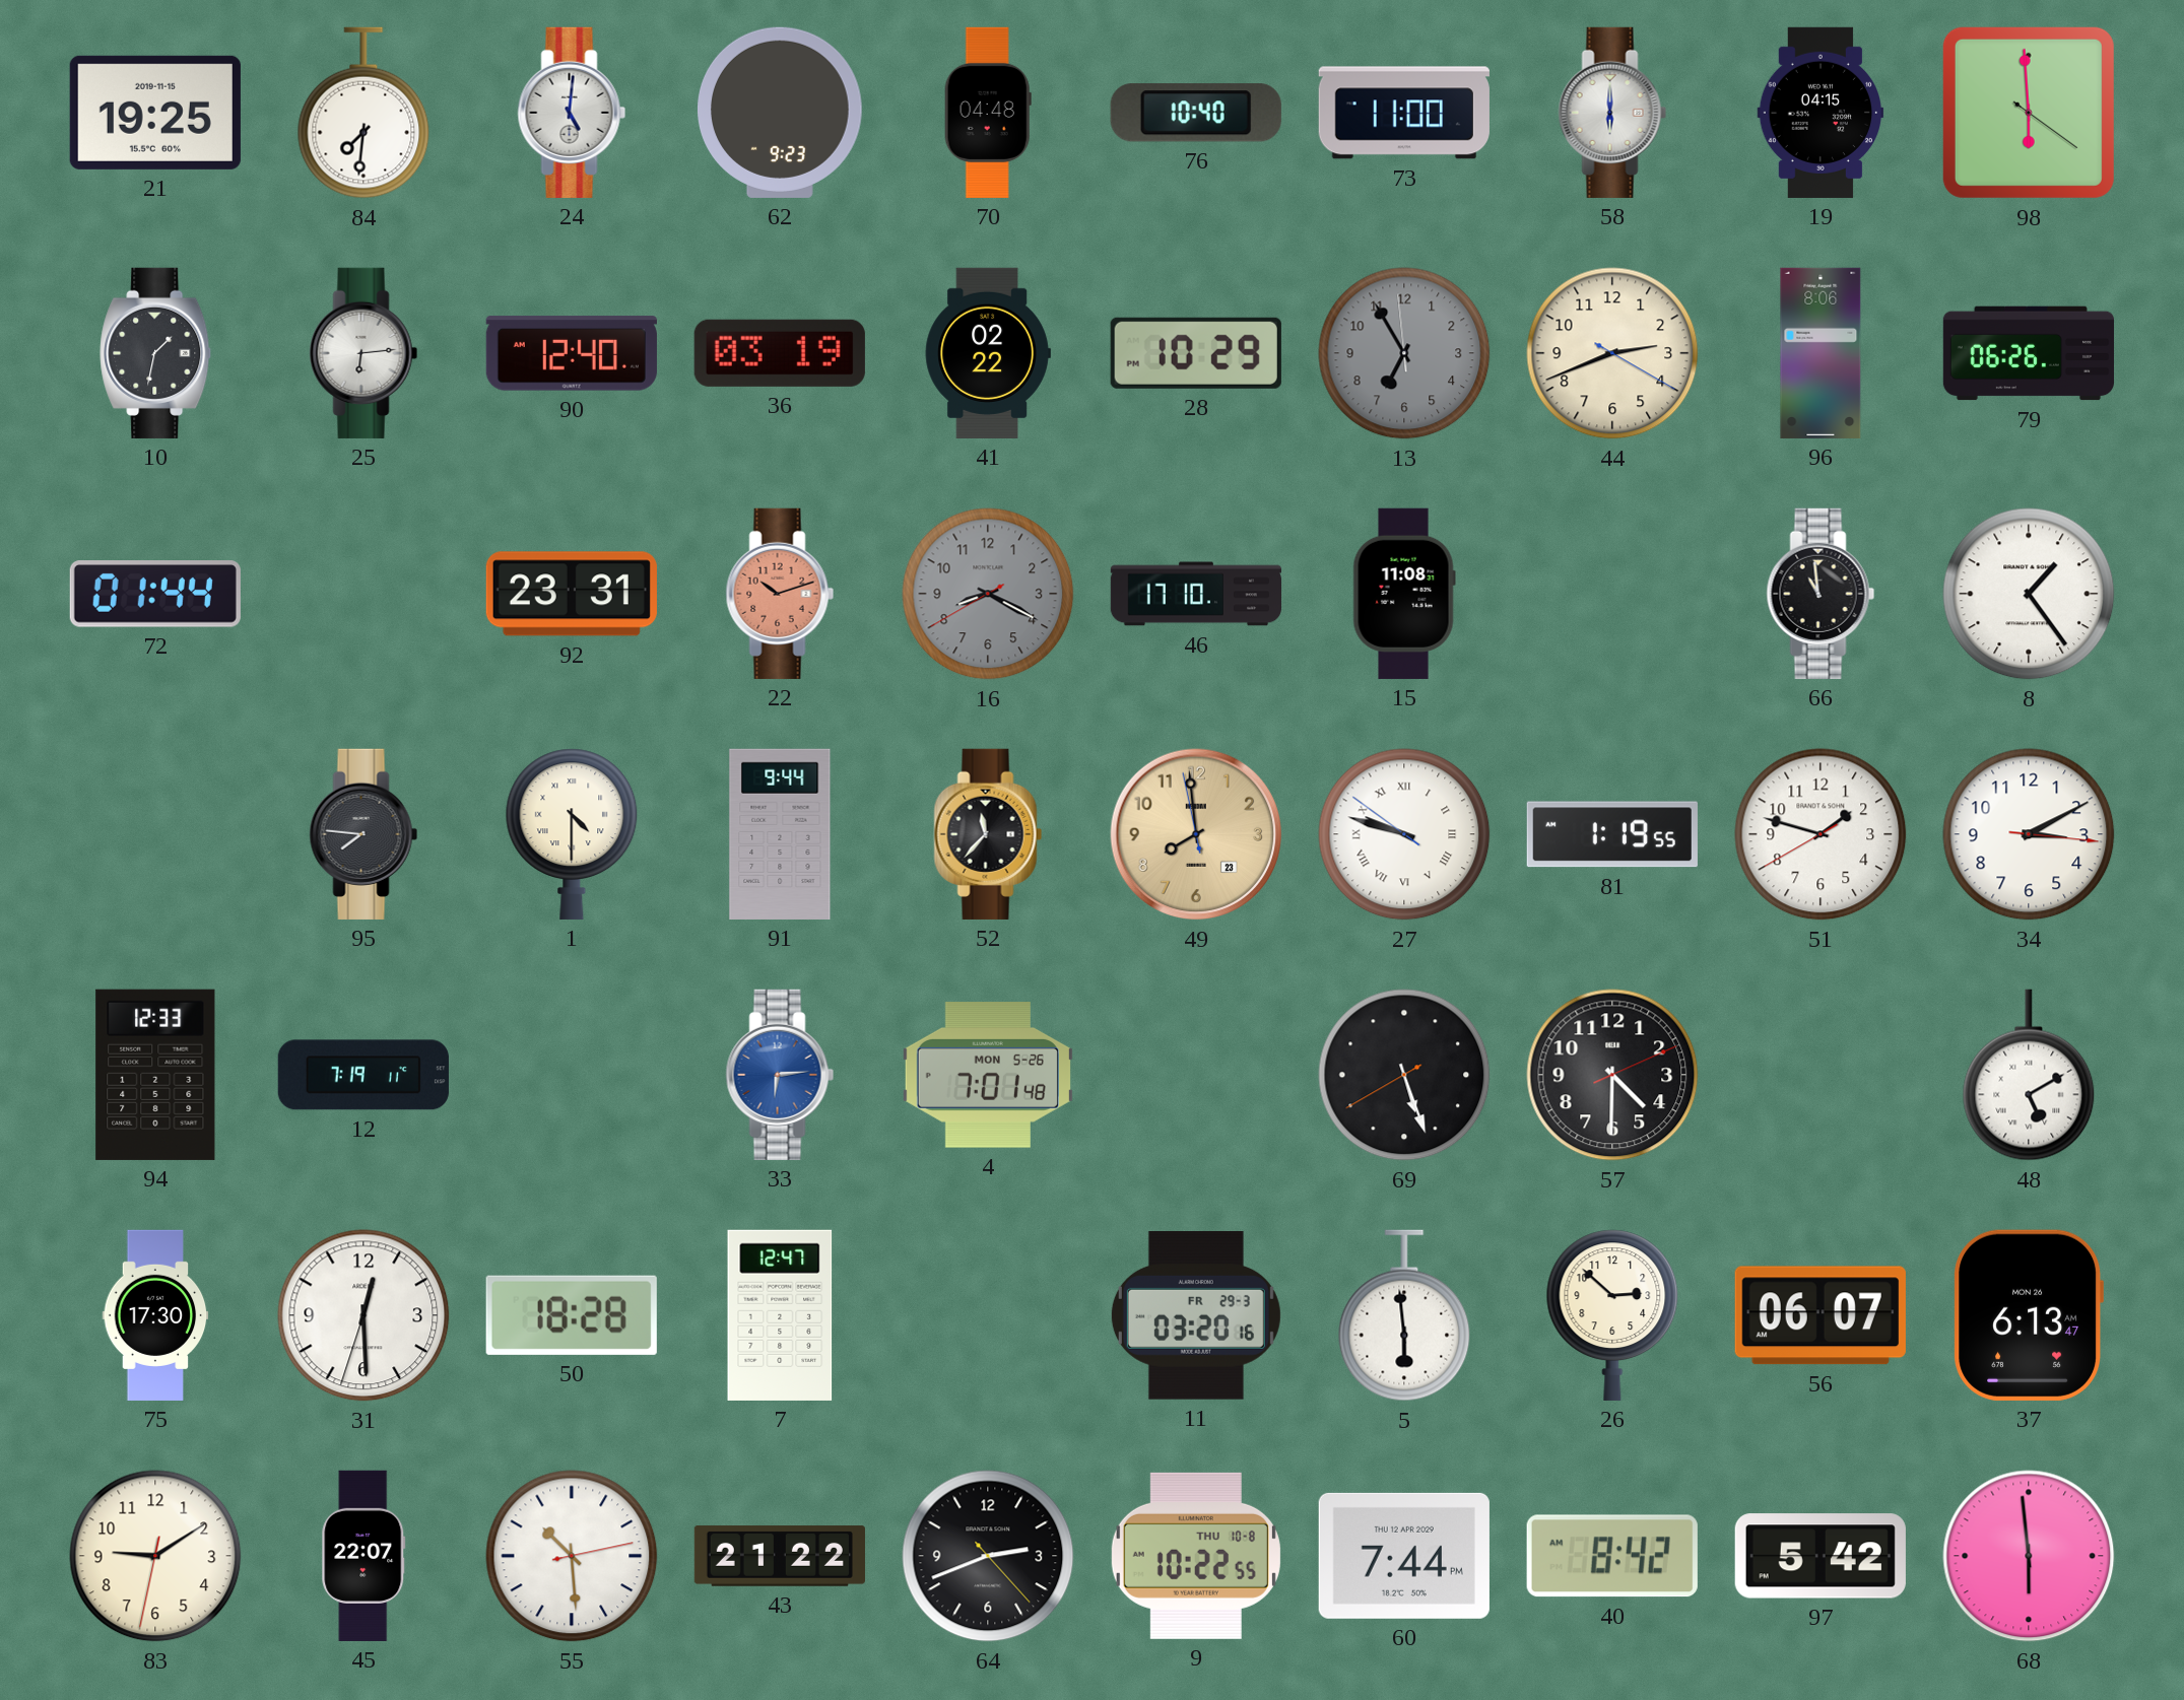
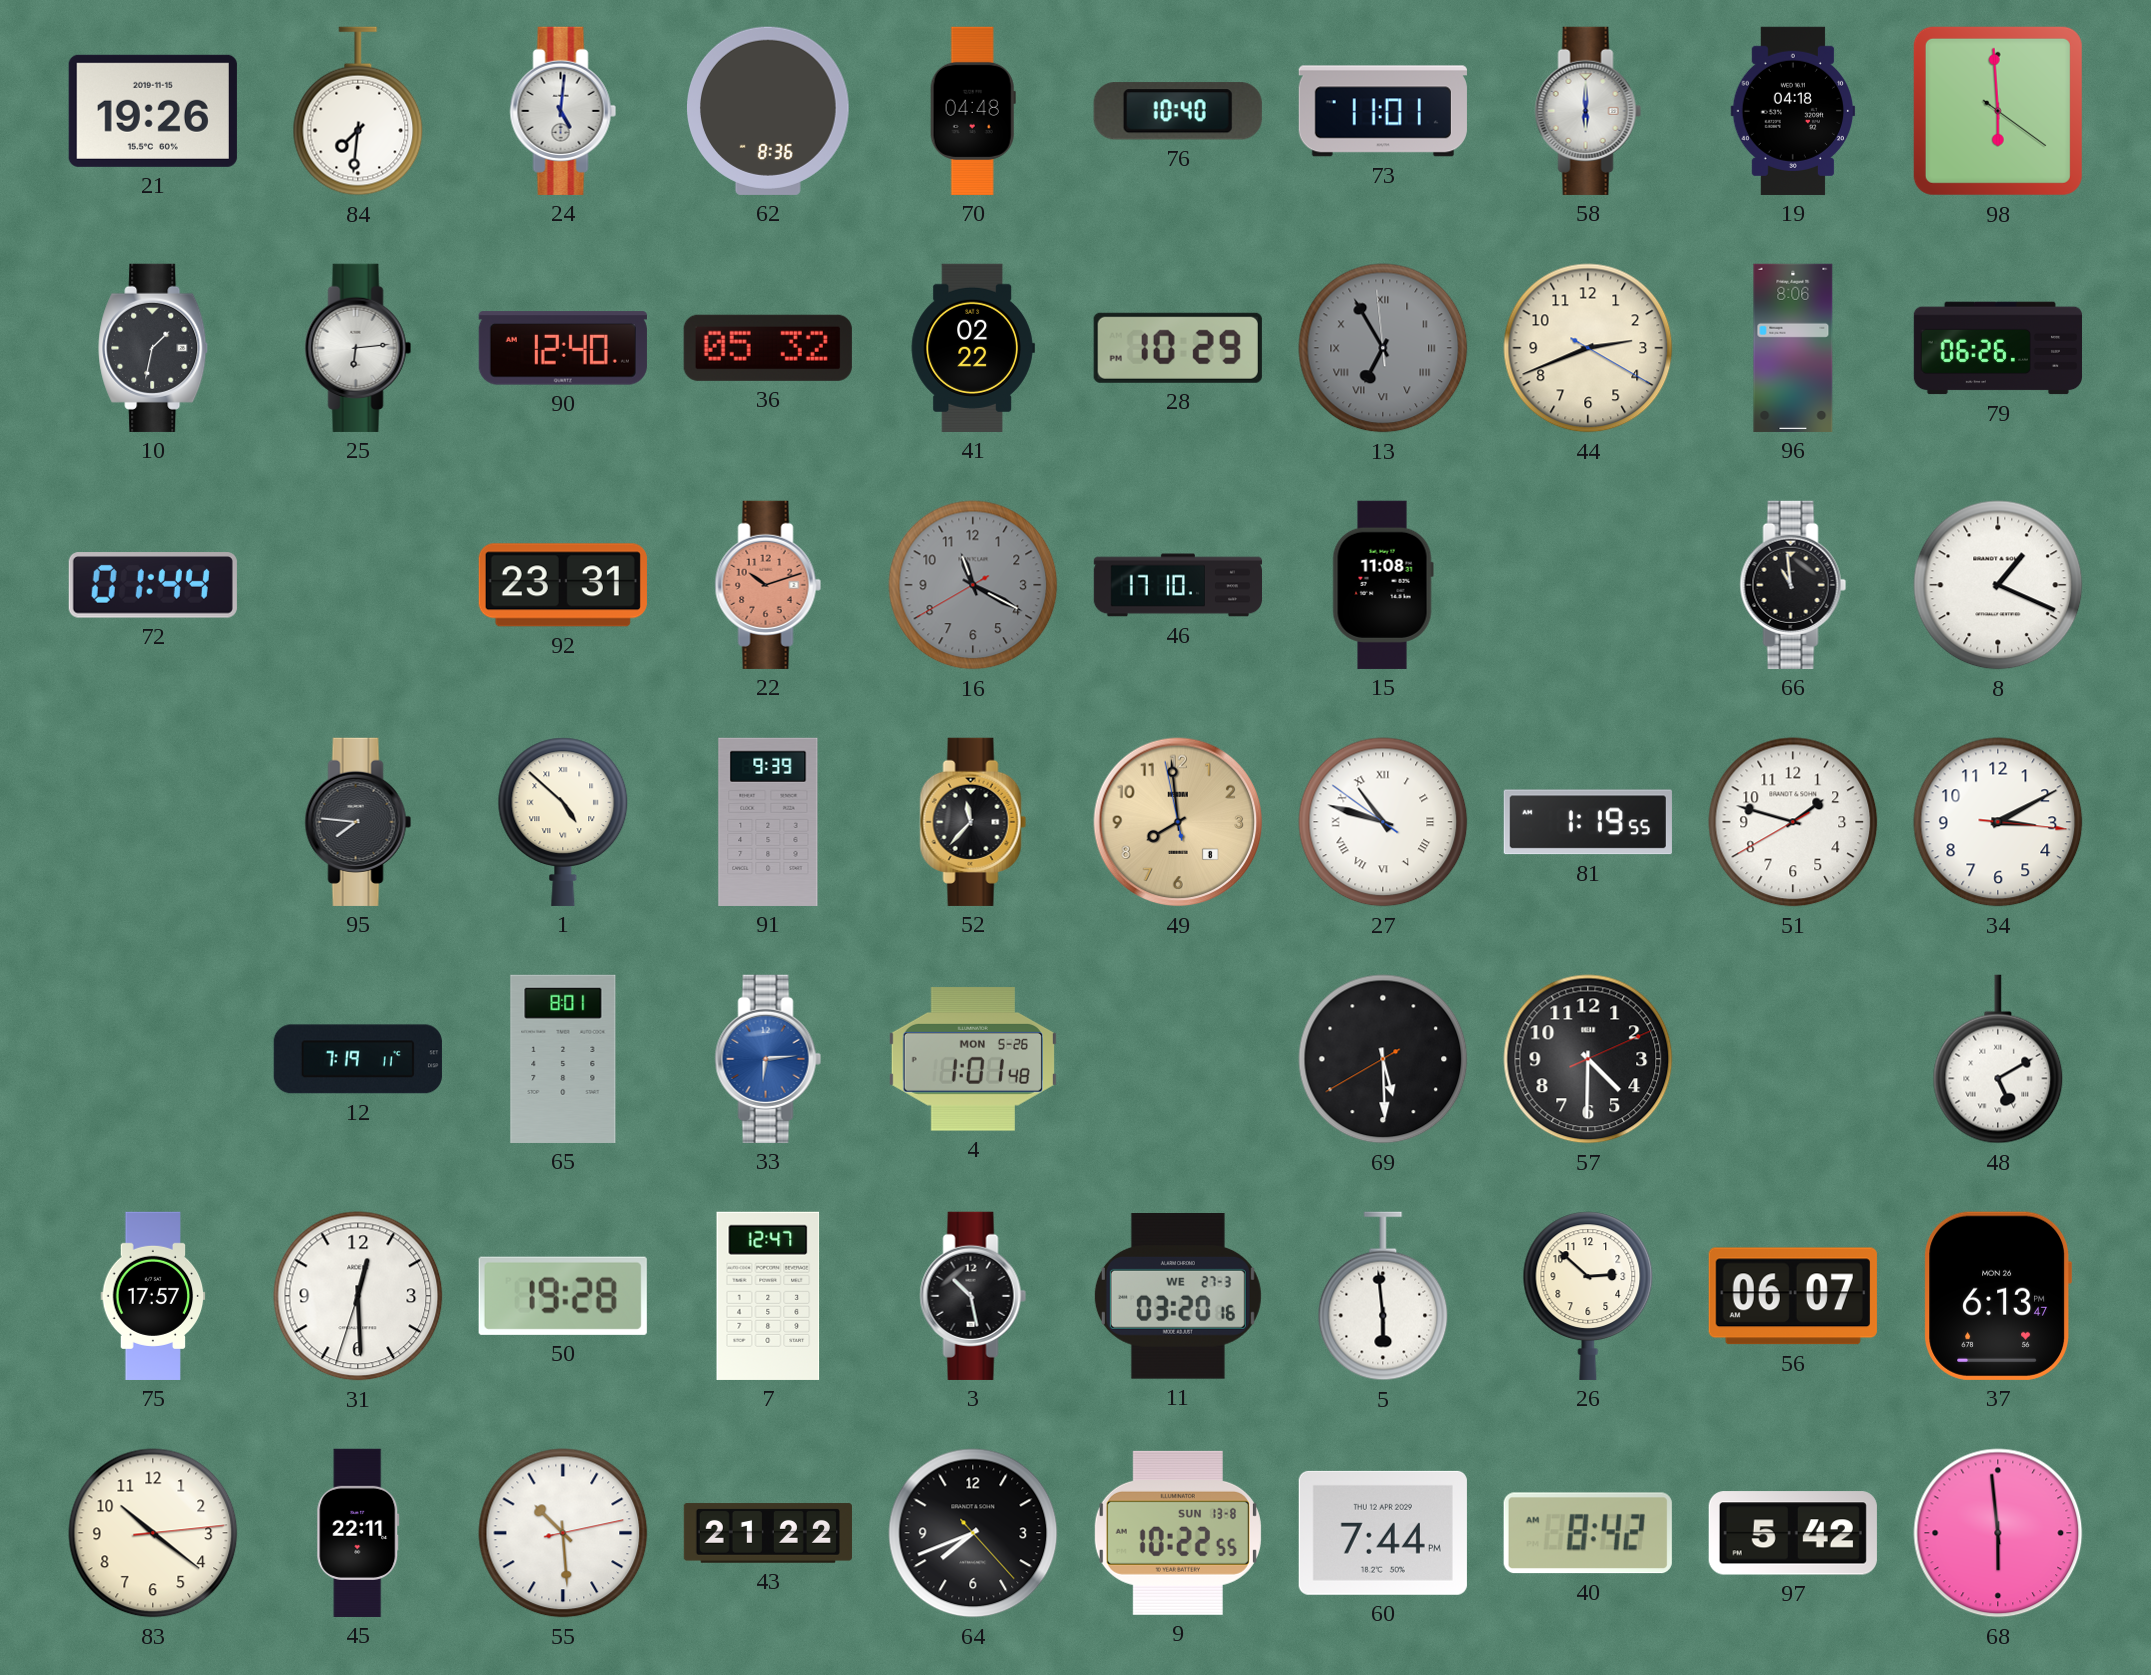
21: 19:25 -> 19:26
62: 9:23 -> 8:36
73: 11:00 -> 11:01
19: 04:15 -> 04:18
36: 03:19 -> 05:32
13 numerals: Arabic -> Roman
16: 8:19 -> 11:19
8: 1:24 -> 1:19
1: 4:30 -> 4:52
91: 9:44 -> 9:39
49 date: 23 -> 8
27: 9:47 -> 10:47
94: 12:33 -> none
65: none -> 8:01
4: 7:01 -> 1:01
69: 5:26 -> 5:29
75: 17:30 -> 17:57
50: 18:28 -> 19:28
3: none -> 10:28
11 date: FR 29-3 -> WE 27-3
37: 6:13:47 AM -> 6:13:47 PM
83: 9:09 -> 10:21
45: 22:07 -> 22:11
64: 2:41 -> 7:41
9 date: THU 10-8 -> SUN 13-8
